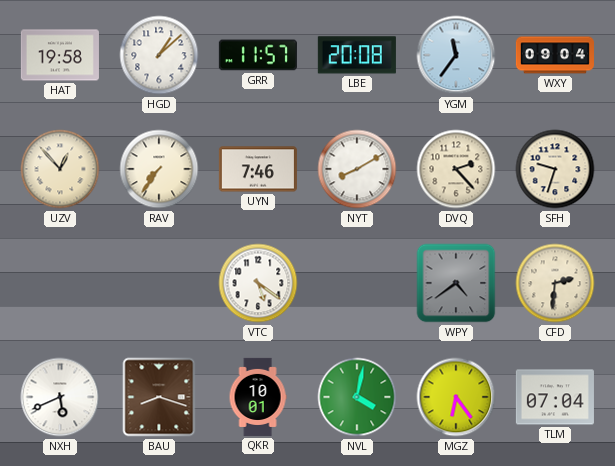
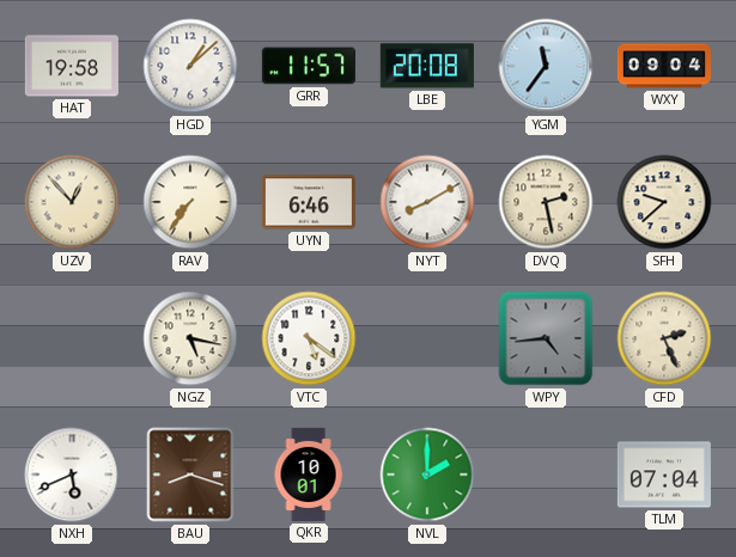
UYN: 7:46 -> 6:46
DVQ: 2:23 -> 2:28
SFH: 9:33 -> 9:38
NGZ: none -> 5:17
WPY: 4:39 -> 4:44
CFD: 2:31 -> 2:26
NVL: 4:02 -> 2:00
MGZ: 6:24 -> none
